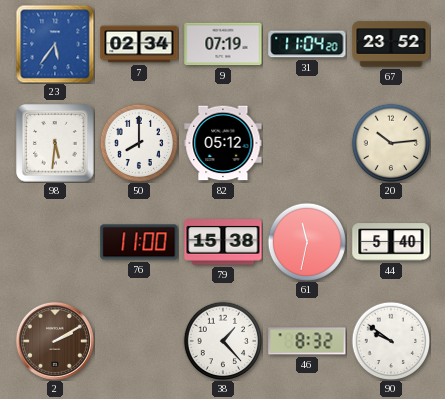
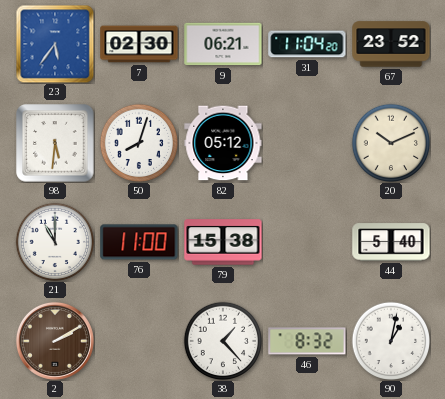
7: 02:34 -> 02:30
9: 07:19 -> 06:21
50: 8:00 -> 8:03
20: 10:14 -> 10:11
21: none -> 11:00
61: 11:32 -> none
90: 9:51 -> 1:02
